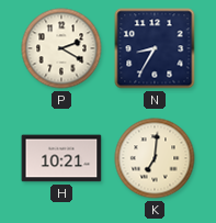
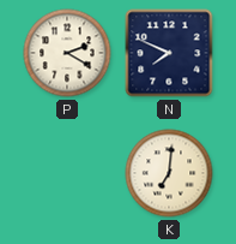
N: 8:35 -> 7:49
H: 10:21 -> none
